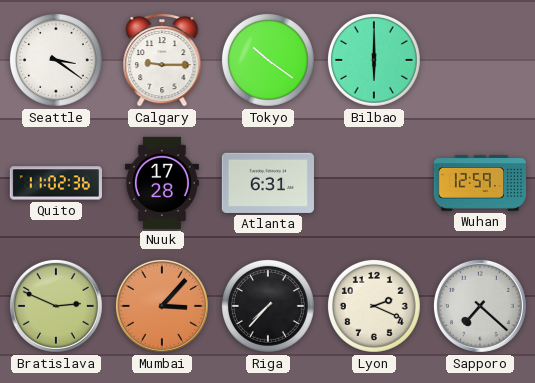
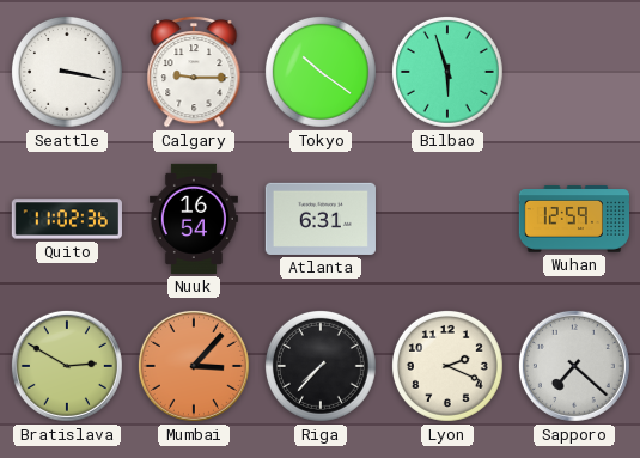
Seattle: 3:21 -> 3:17
Bilbao: 6:00 -> 5:57
Nuuk: 17:28 -> 16:54
Bratislava: 2:49 -> 2:50
